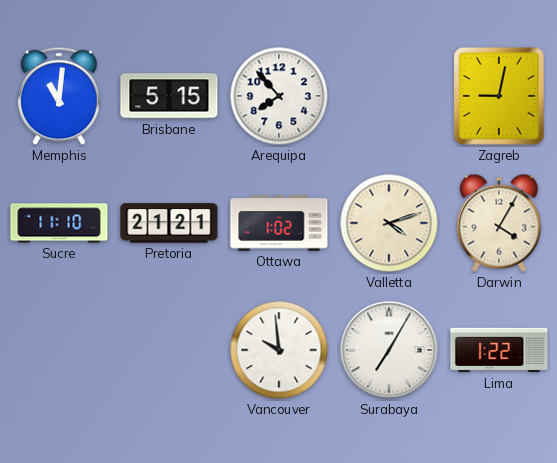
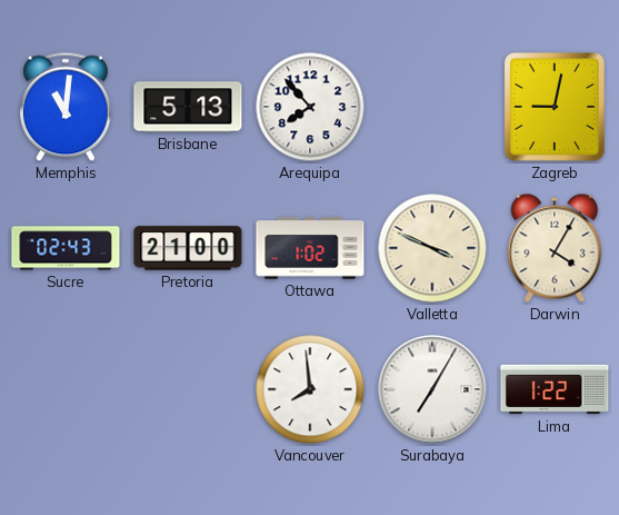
Brisbane: 5:15 -> 5:13
Sucre: 11:10 -> 02:43
Pretoria: 21:21 -> 21:00
Valletta: 4:12 -> 3:49
Vancouver: 9:59 -> 7:59
